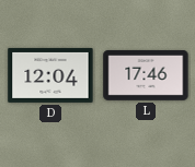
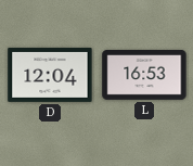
L: 17:46 -> 16:53
